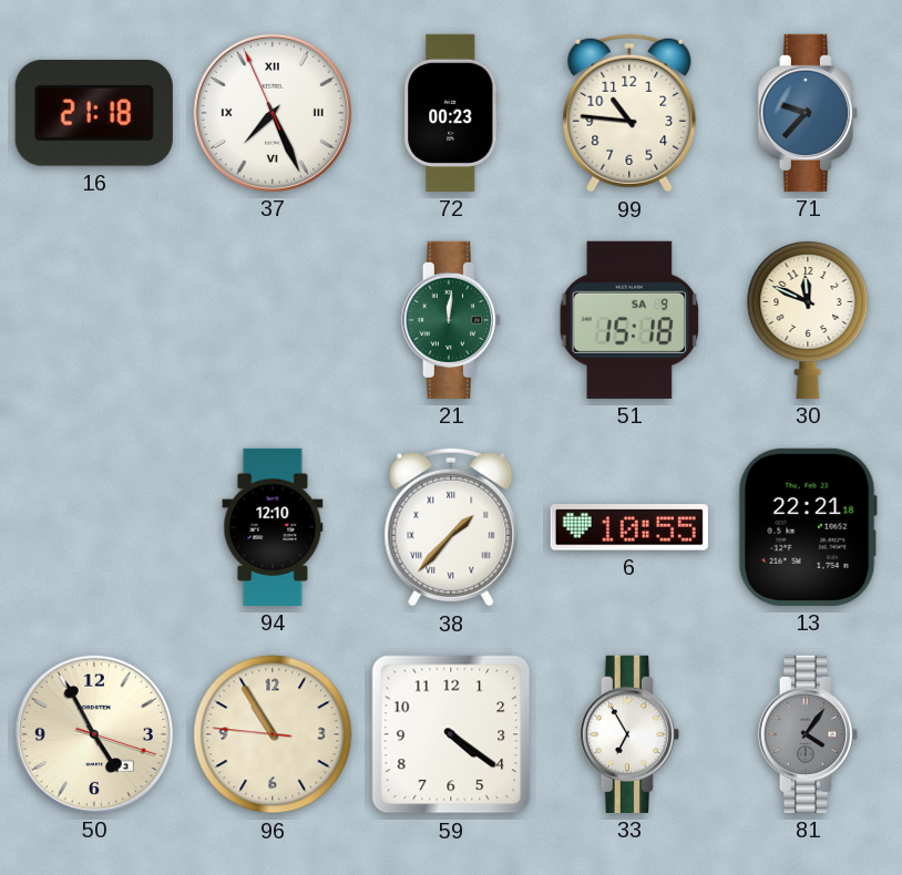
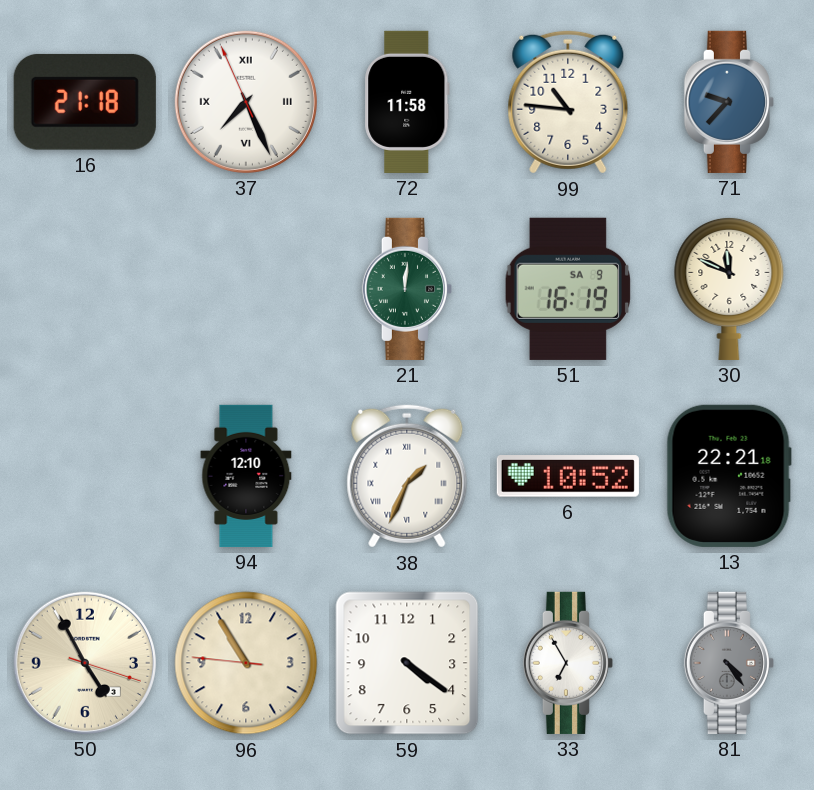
72: 00:23 -> 11:58
51: 15:18 -> 16:19
38: 1:37 -> 1:34
6: 10:55 -> 10:52
81: 4:06 -> 4:24
